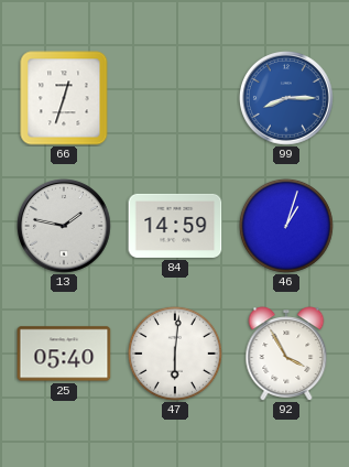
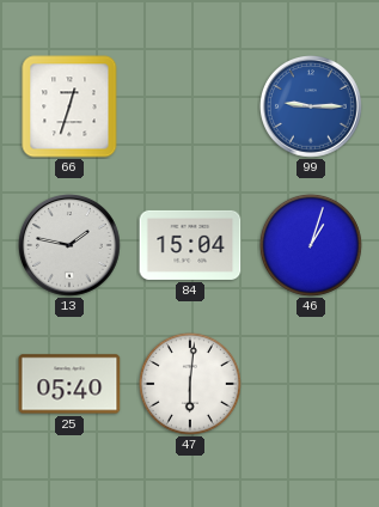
99: 8:15 -> 9:15
84: 14:59 -> 15:04
92: 3:55 -> none
